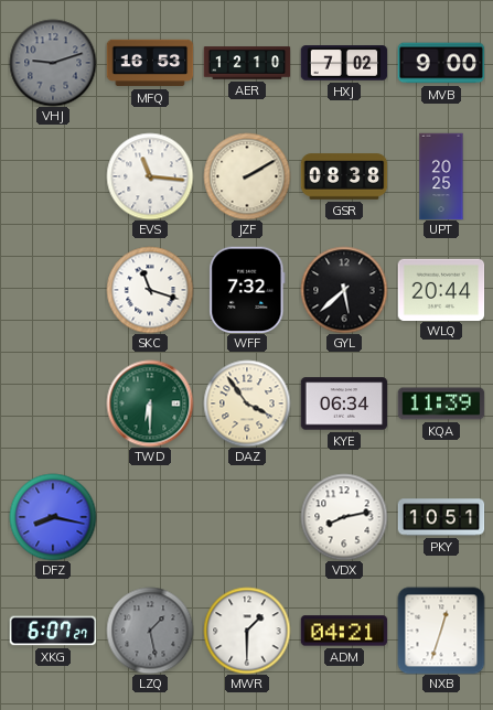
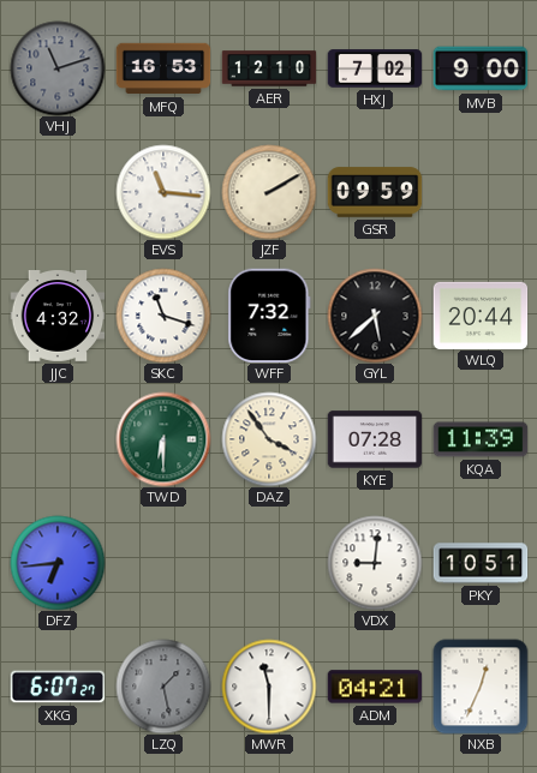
VHJ: 9:12 -> 11:12
GSR: 08:38 -> 09:59
UPT: 20:25 -> none
JJC: none -> 4:32
KYE: 06:34 -> 07:28
DFZ: 8:17 -> 6:44
VDX: 8:13 -> 9:01
MWR: 1:30 -> 11:30
NXB: 12:33 -> 12:34
